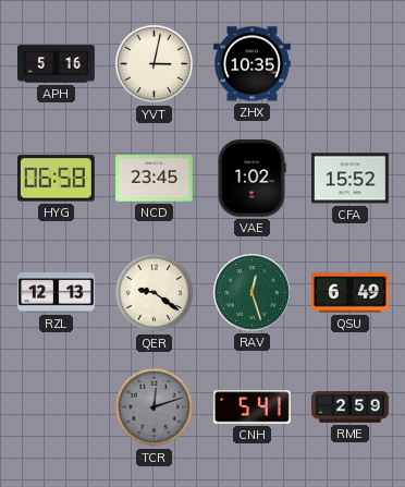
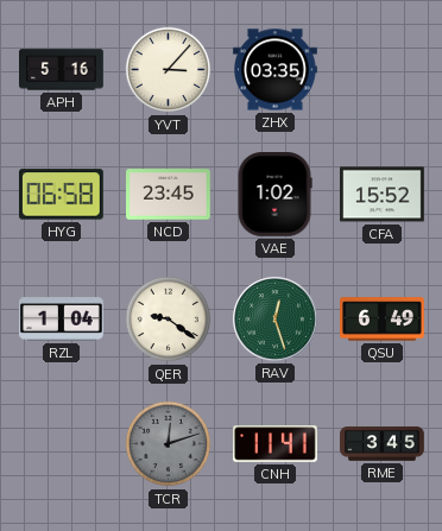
YVT: 3:02 -> 3:07
ZHX: 10:35 -> 03:35
RZL: 12:13 -> 1:04
CNH: 5:41 -> 11:41
RME: 2:59 -> 3:45
